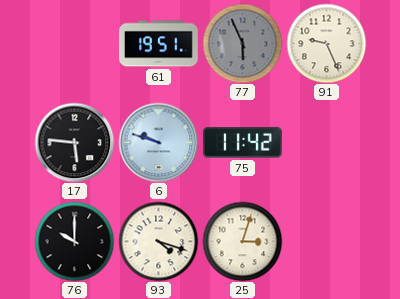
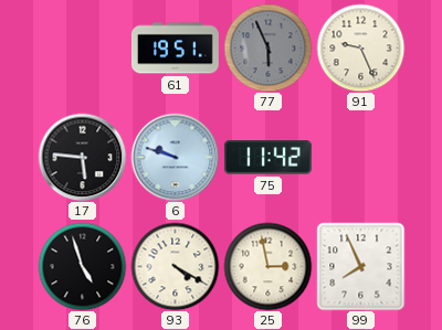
76: 10:00 -> 4:57
93: 4:18 -> 4:20
25: 3:03 -> 2:58
99: none -> 7:56
